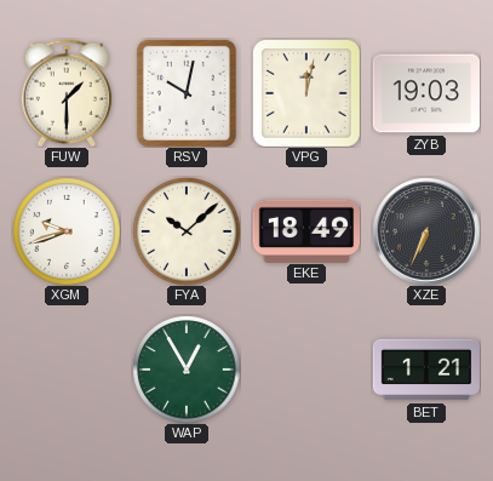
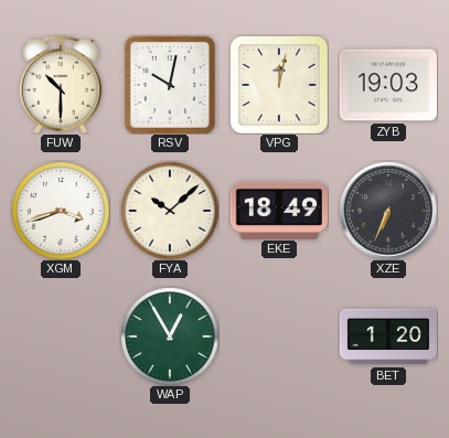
FUW: 1:30 -> 10:30
XGM: 9:42 -> 3:42
BET: 1:21 -> 1:20
